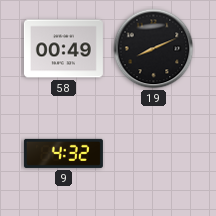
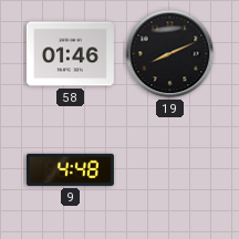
58: 00:49 -> 01:46
9: 4:32 -> 4:48
